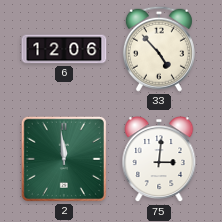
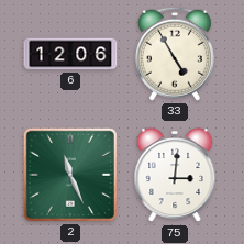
33: 4:53 -> 4:55
2: 11:59 -> 11:26
